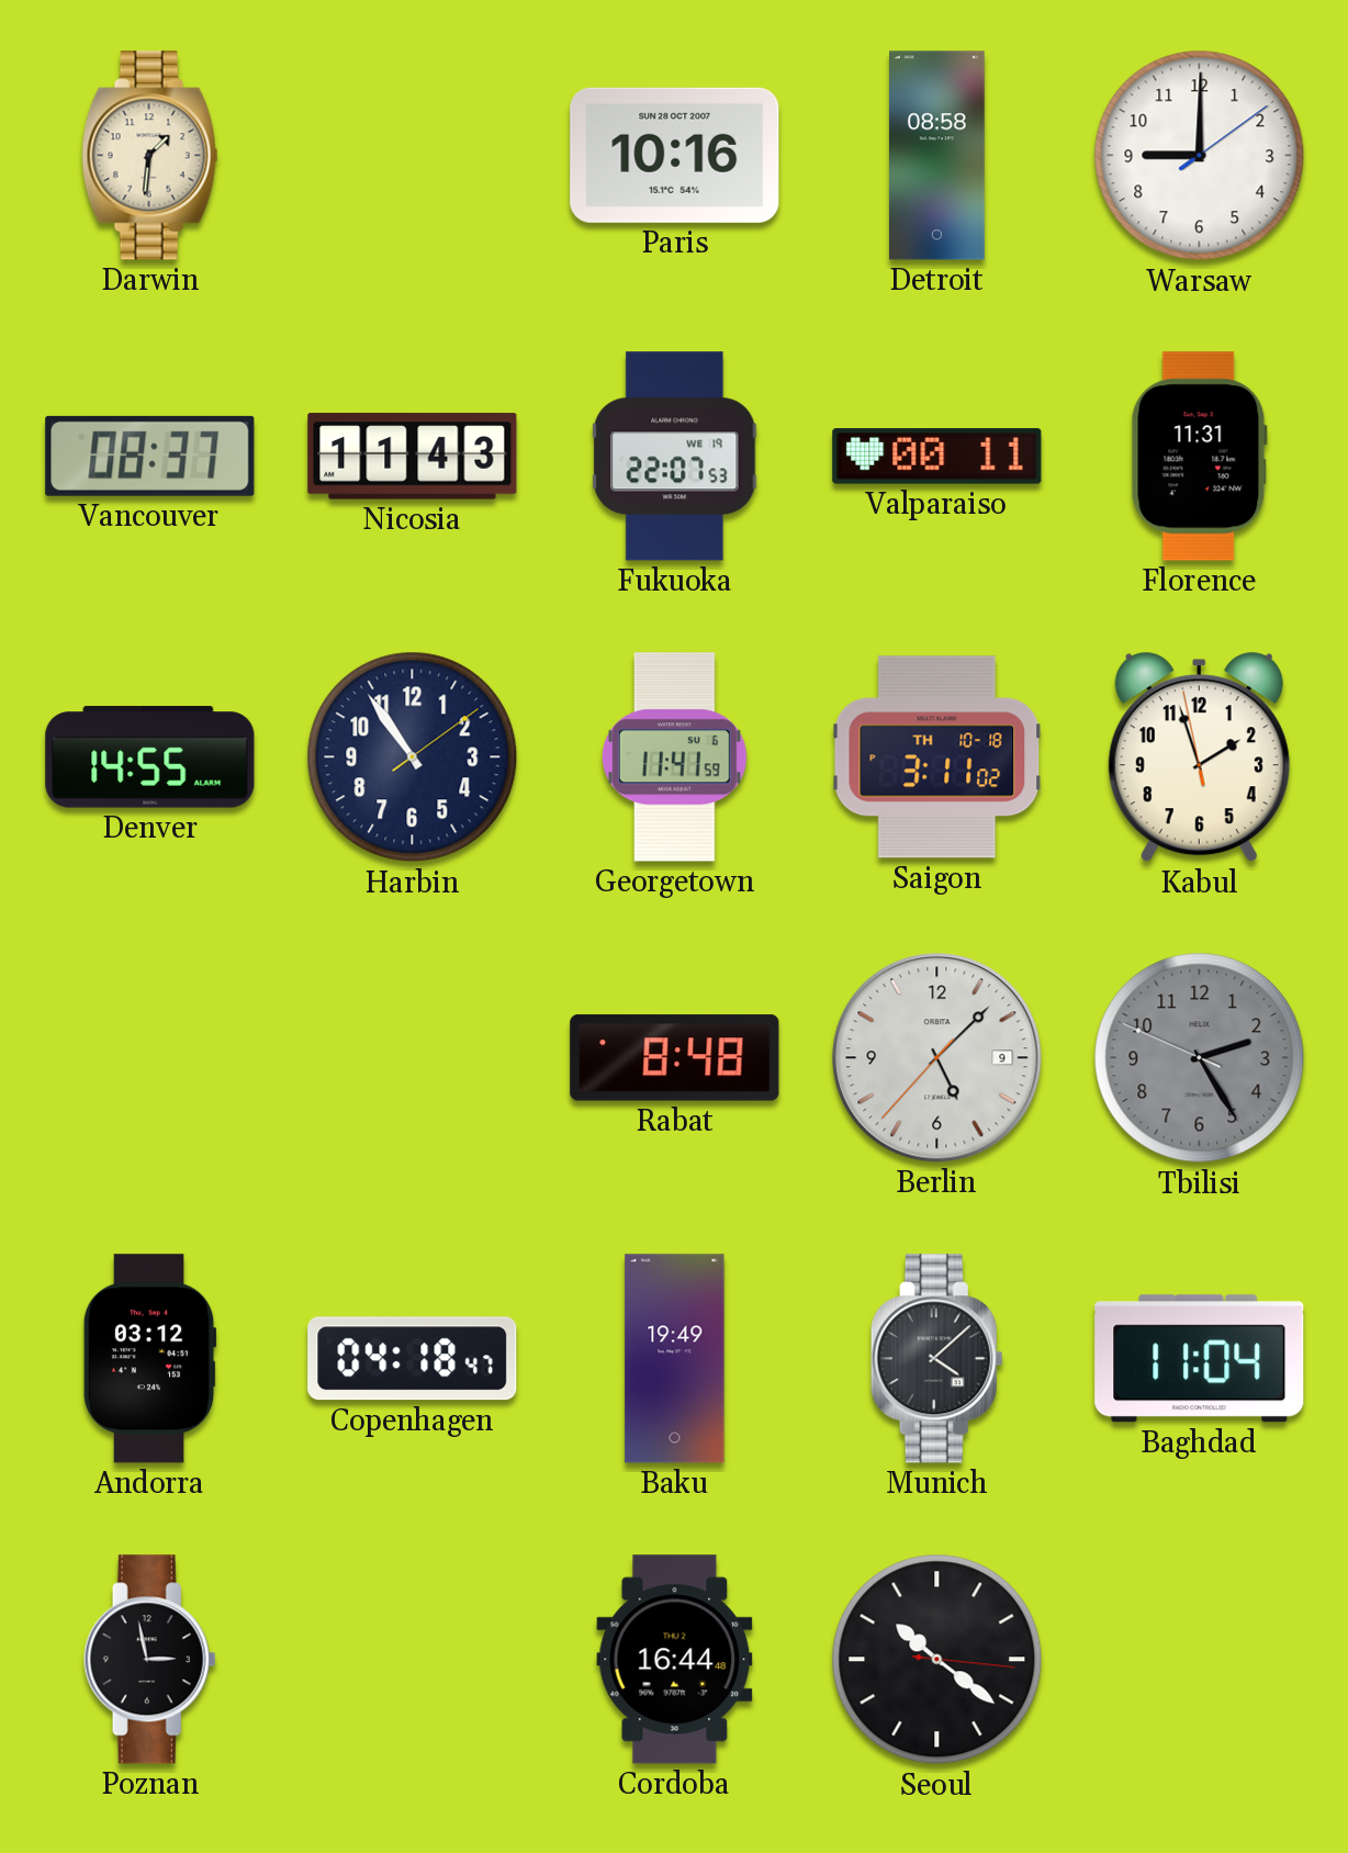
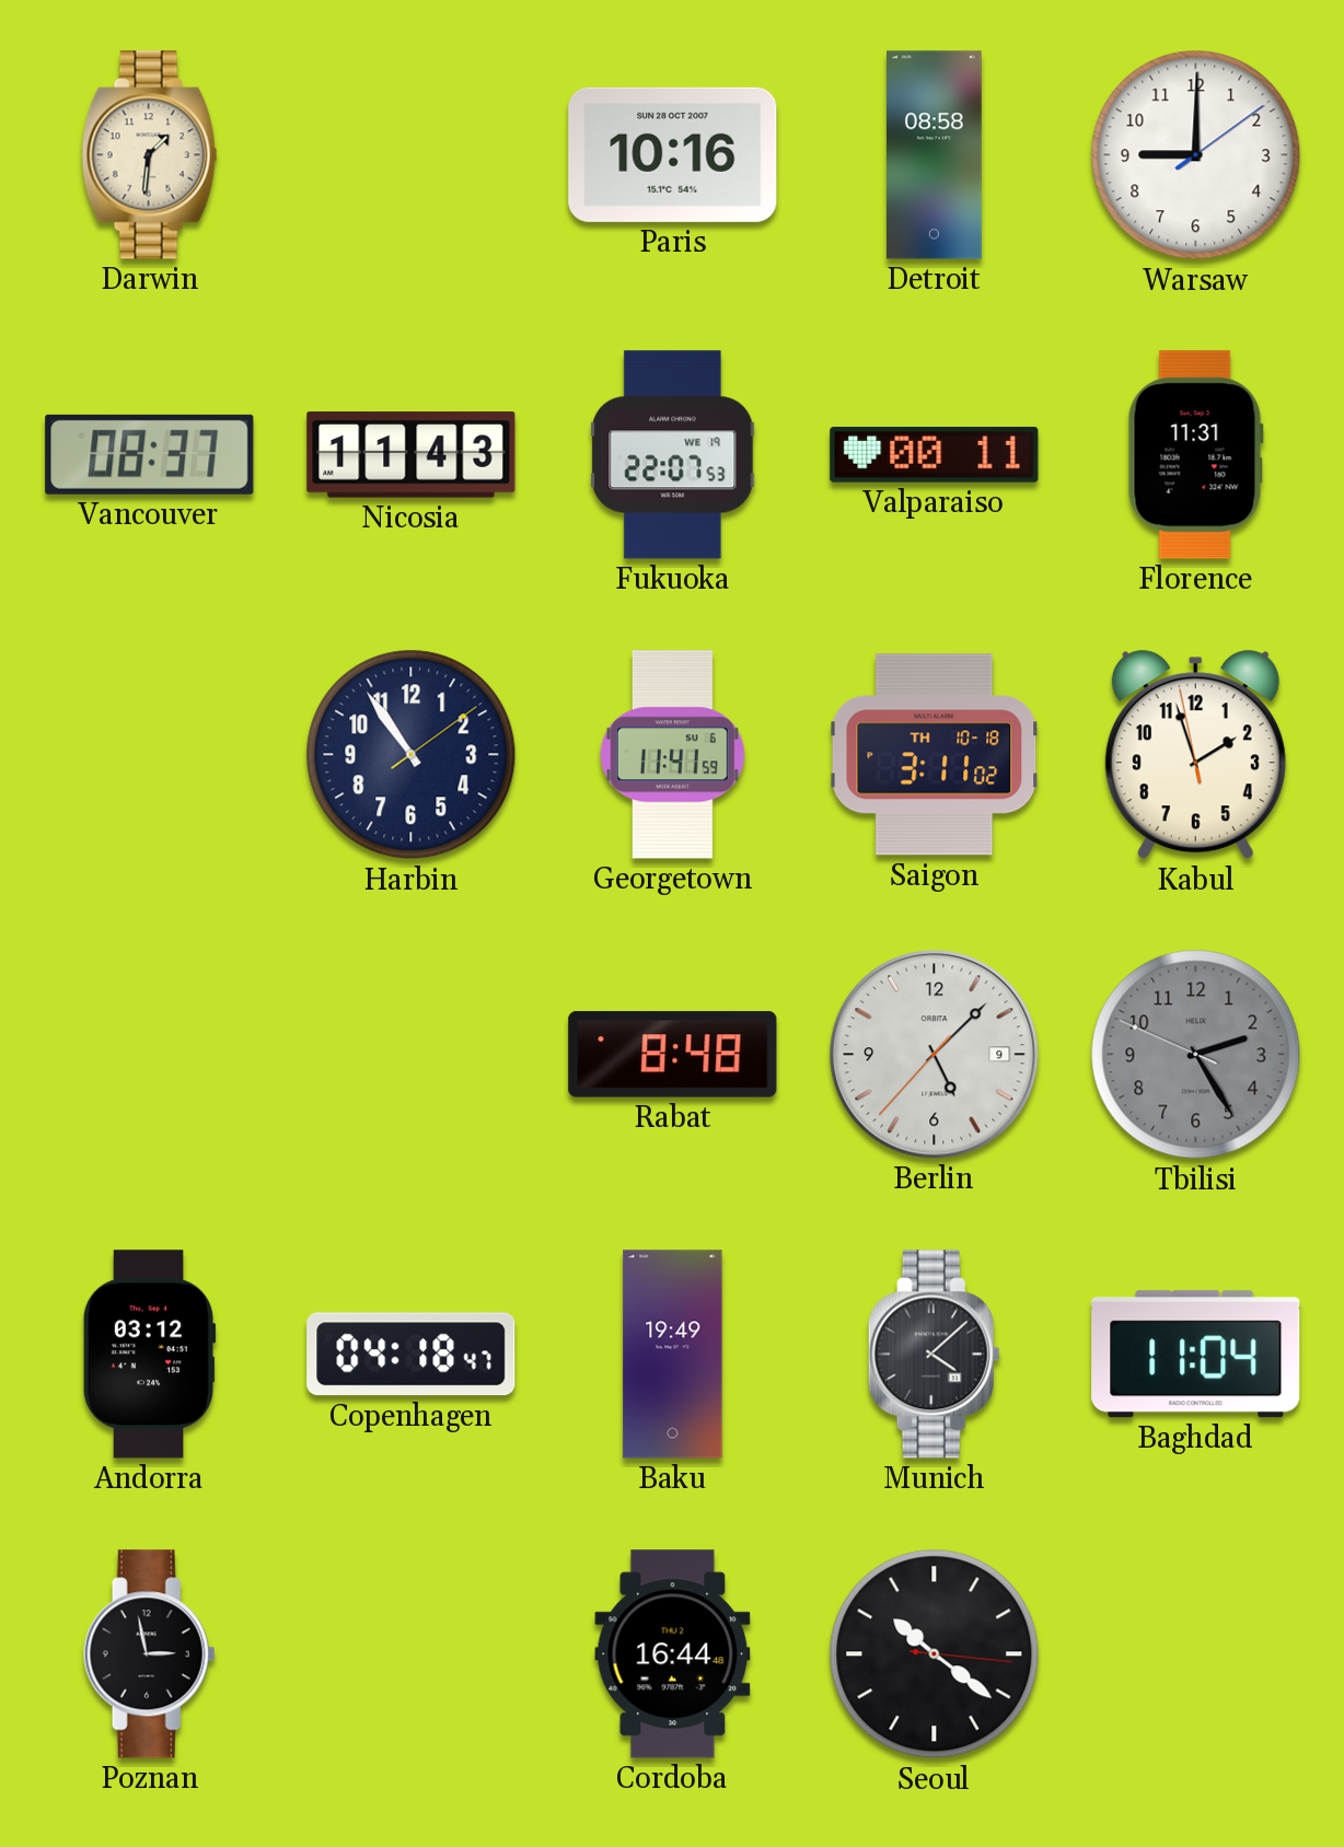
Denver: 14:55 -> none
